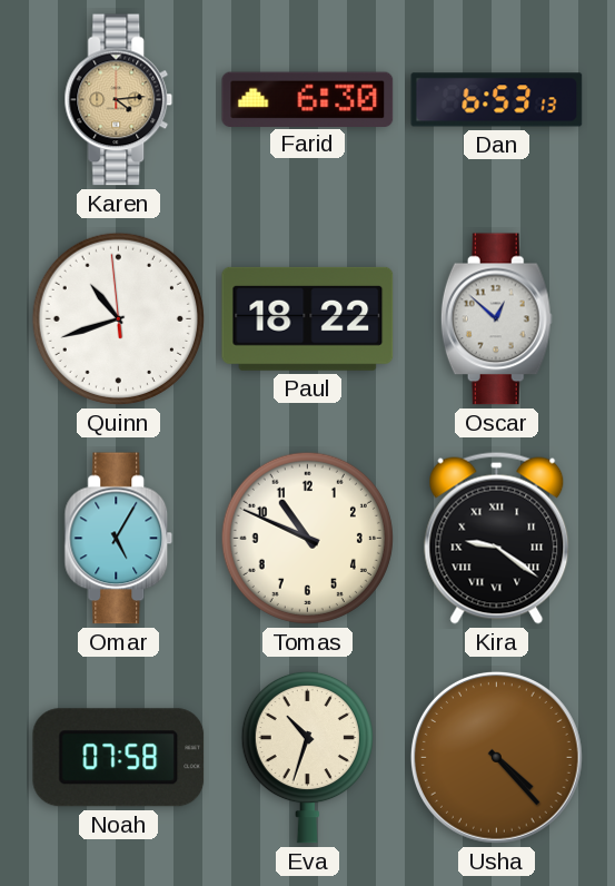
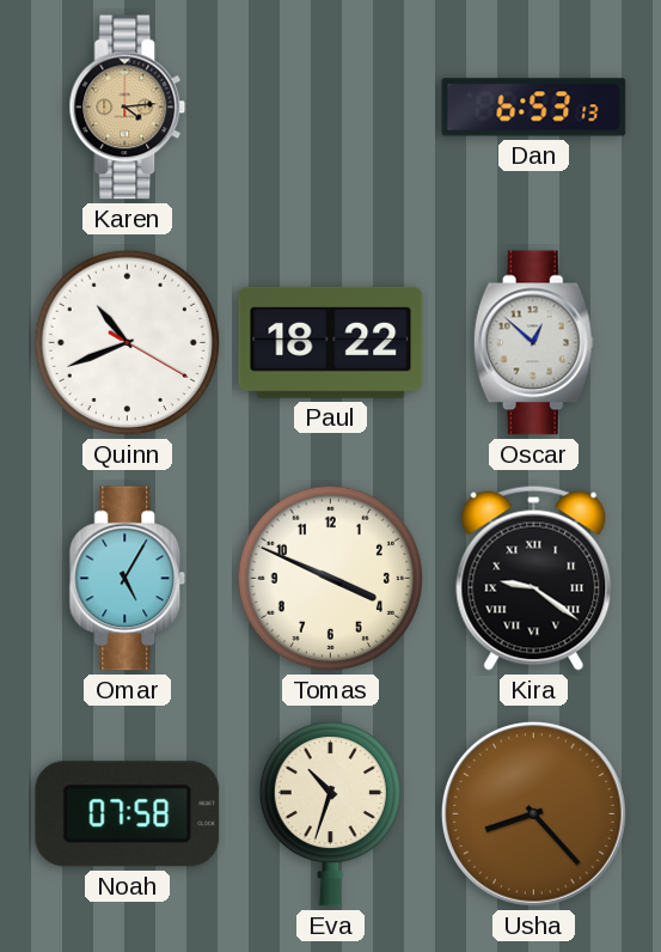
Farid: 6:30 -> none
Quinn: 10:41:59 -> 10:41:20
Tomas: 10:49 -> 3:49
Usha: 4:23 -> 8:23
